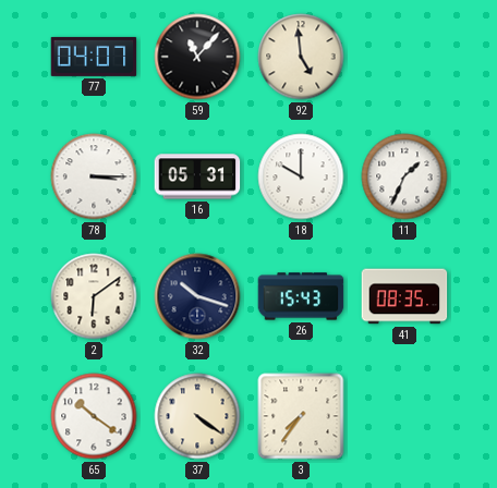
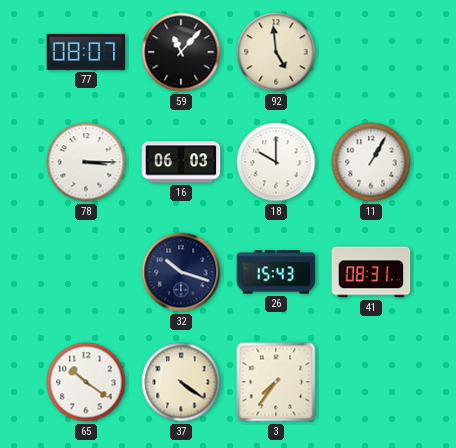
77: 04:07 -> 08:07
16: 05:31 -> 06:03
11: 1:34 -> 1:05
2: 6:09 -> none
41: 08:35 -> 08:31
